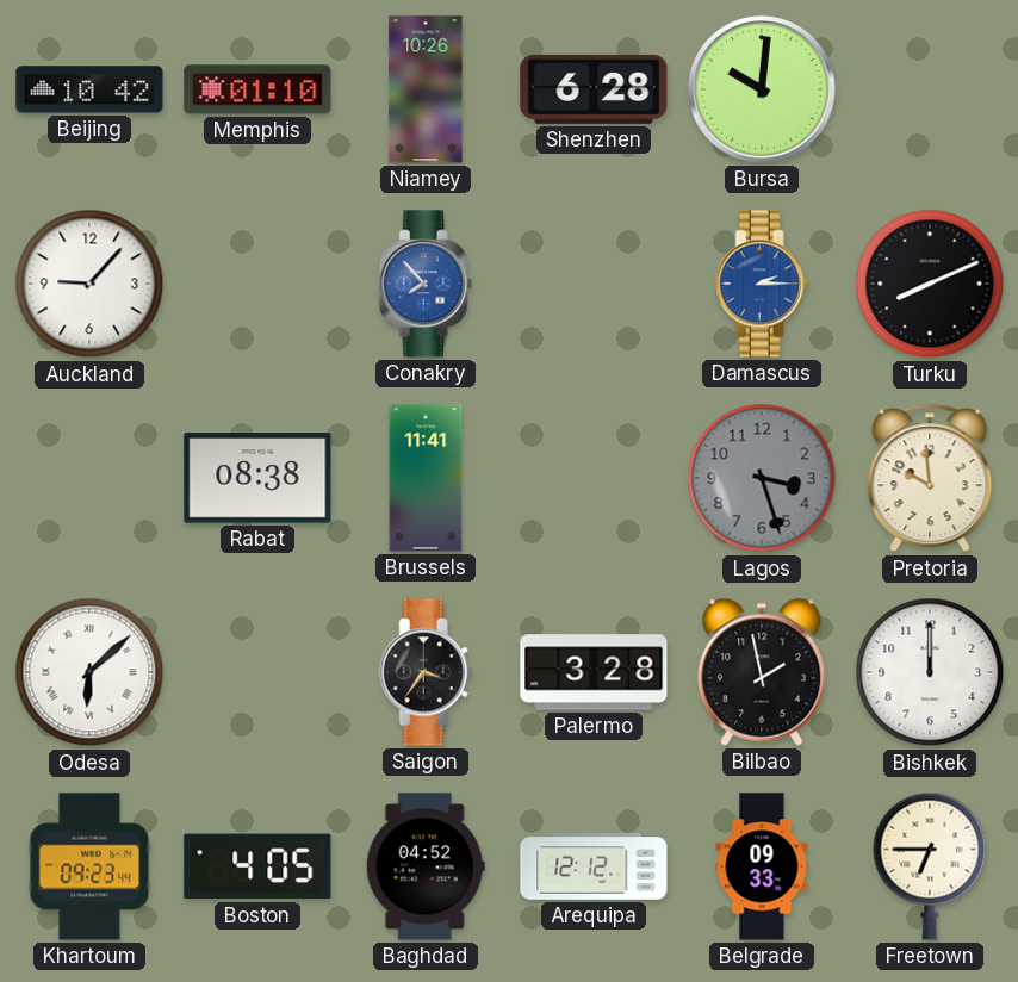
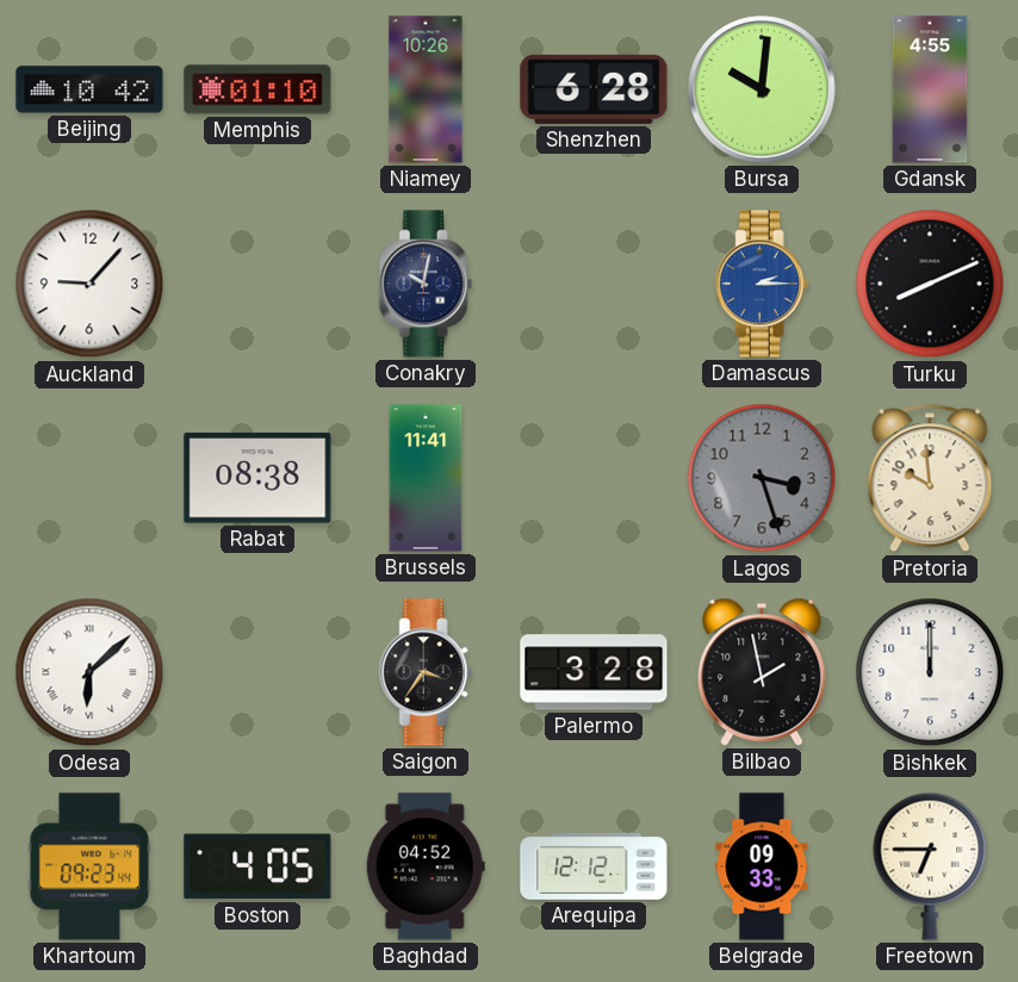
Gdansk: none -> 4:55
Conakry: 7:53 -> 10:02
Conakry dial: blue -> navy
